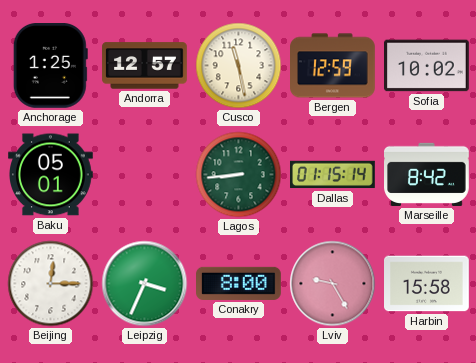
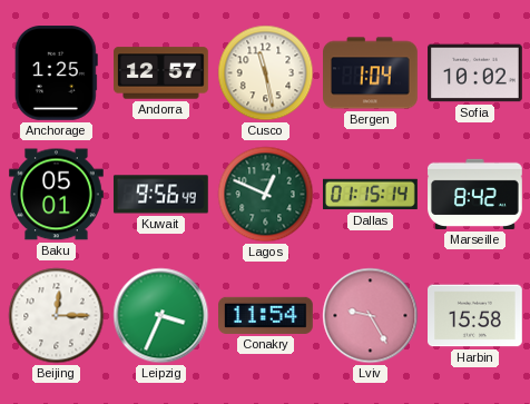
Bergen: 12:59 -> 1:04
Kuwait: none -> 9:56
Lagos: 8:44 -> 12:49
Conakry: 8:00 -> 11:54
